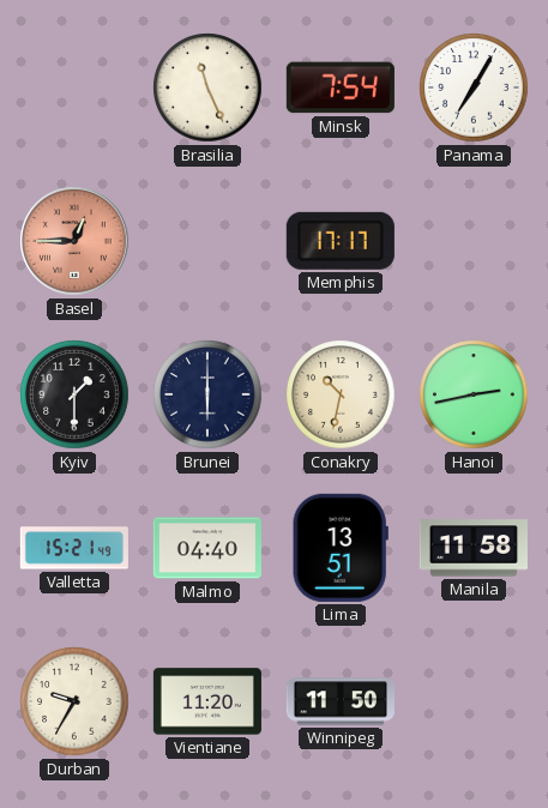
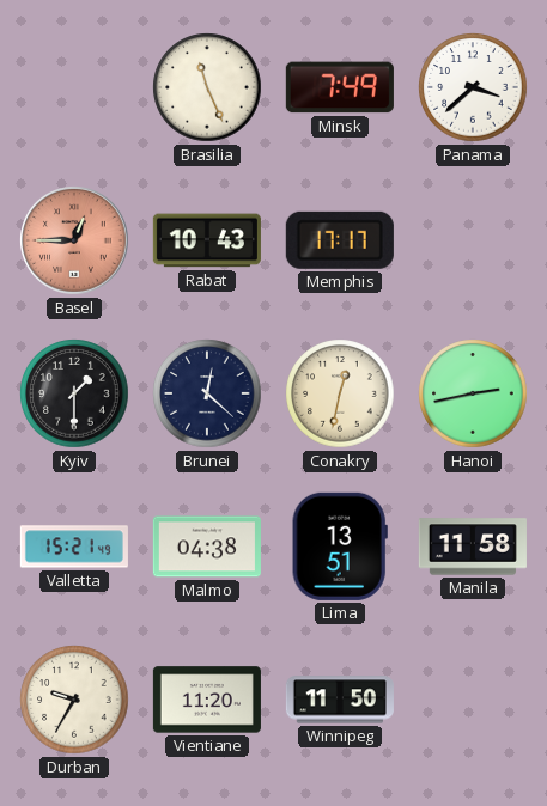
Minsk: 7:54 -> 7:49
Panama: 7:05 -> 3:38
Rabat: none -> 10:43
Brunei: 6:00 -> 12:22
Conakry: 10:32 -> 12:32
Malmo: 04:40 -> 04:38
